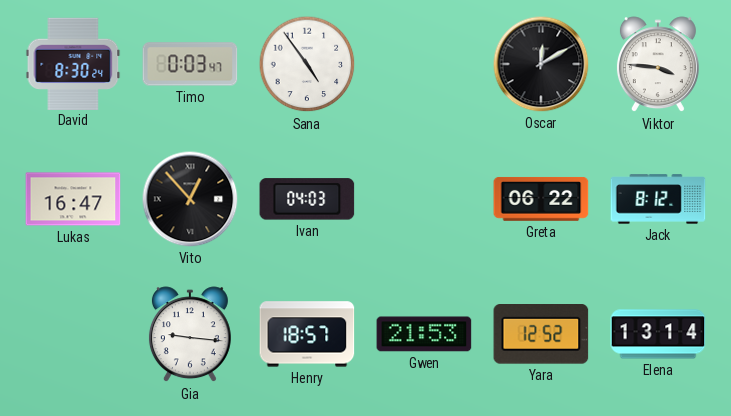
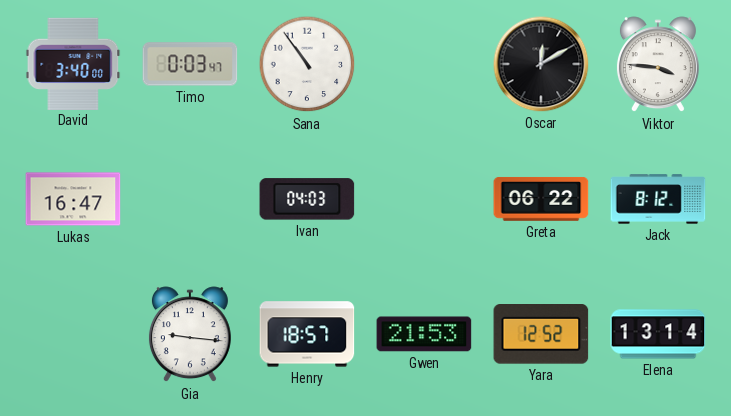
David: 8:30 -> 3:40
Sana: 4:54 -> 10:54
Vito: 12:53 -> none
